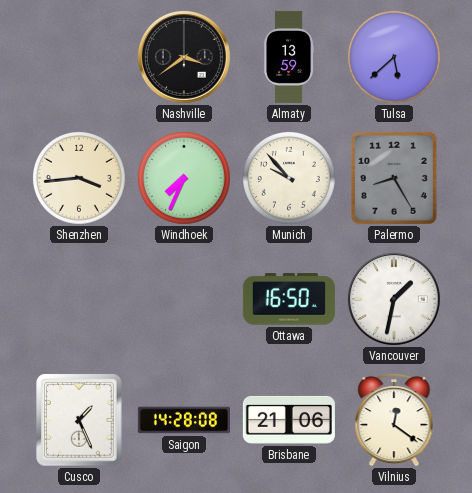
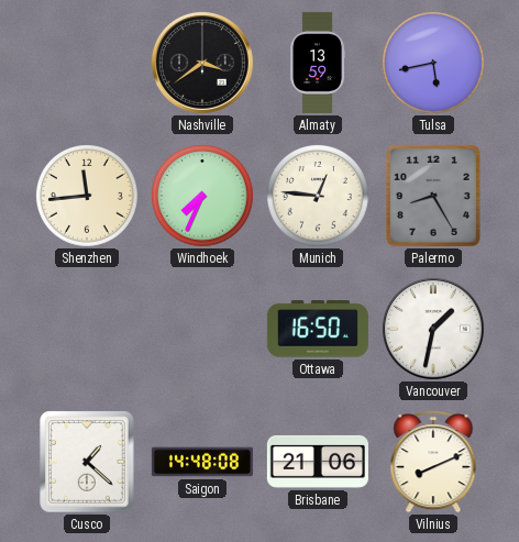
Tulsa: 5:38 -> 5:43
Shenzhen: 3:44 -> 11:44
Munich: 9:53 -> 12:46
Cusco: 1:26 -> 1:22
Saigon: 14:28 -> 14:48
Vilnius: 12:21 -> 8:11
